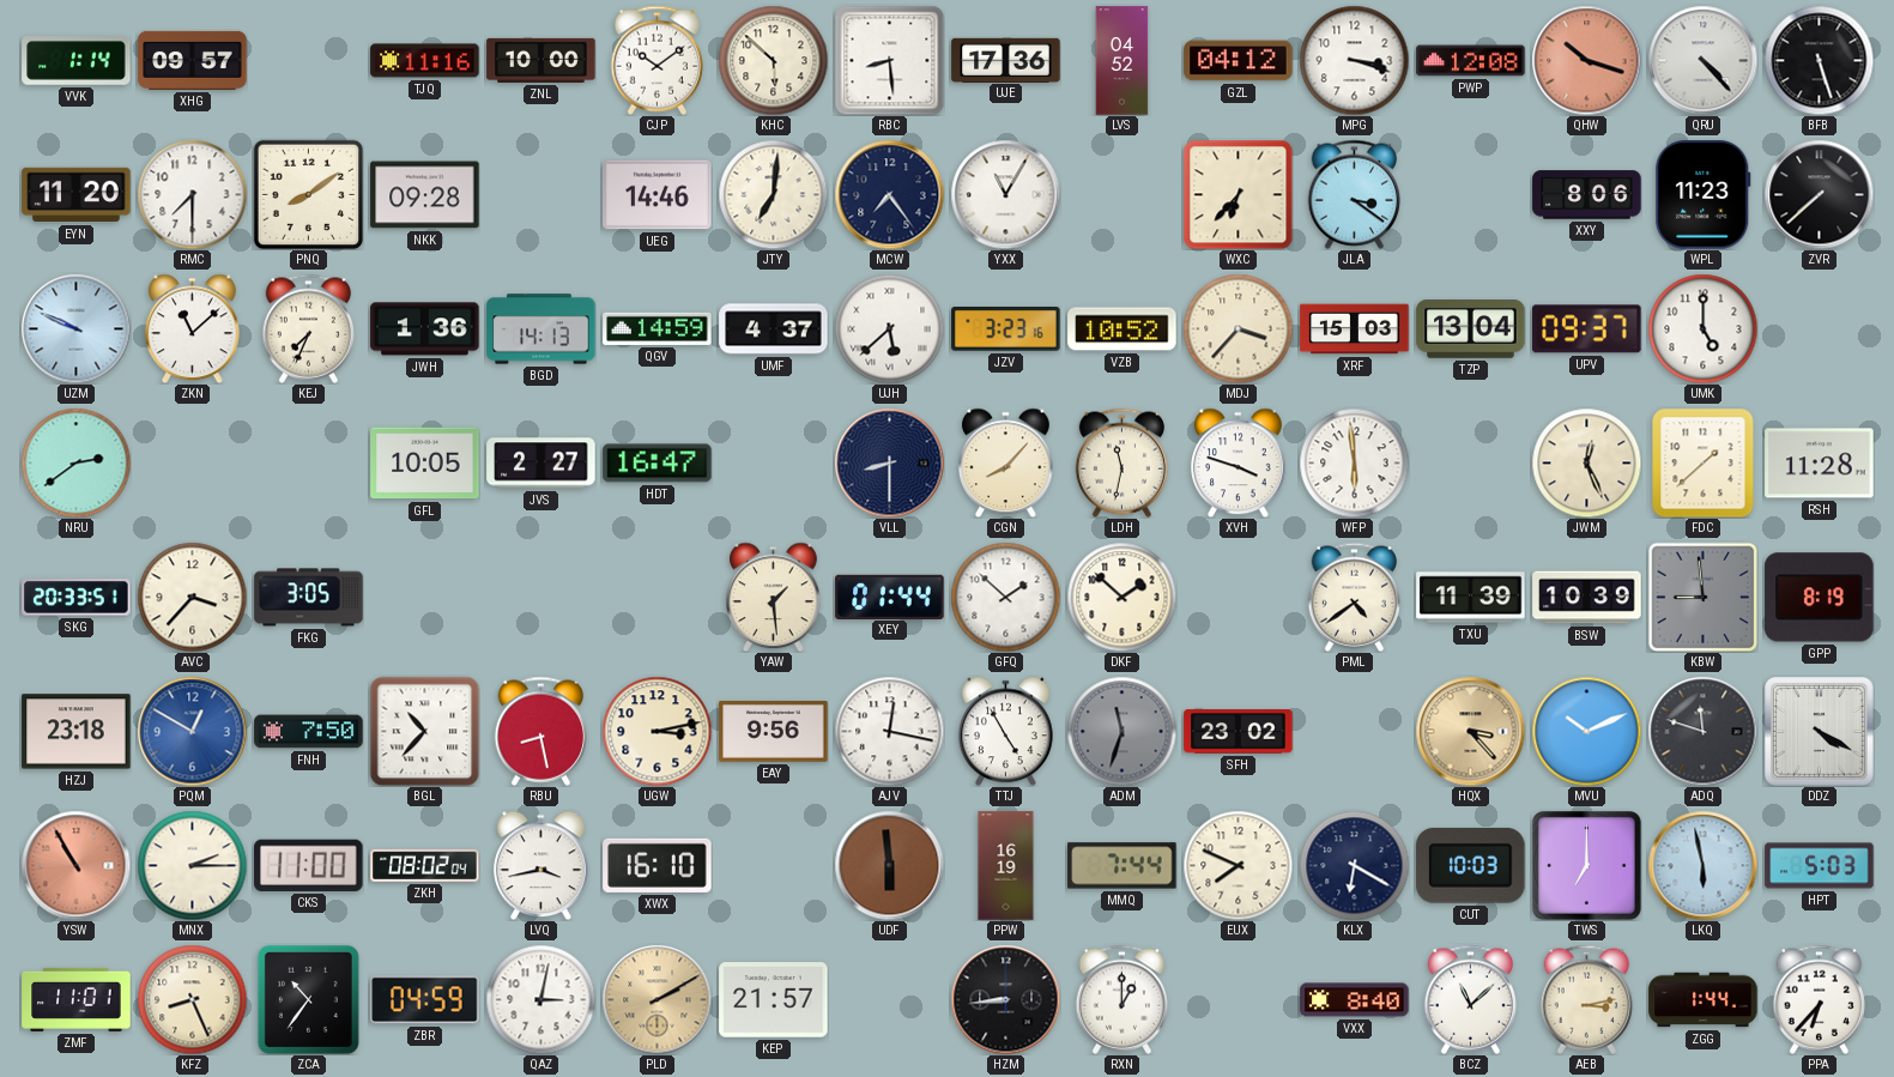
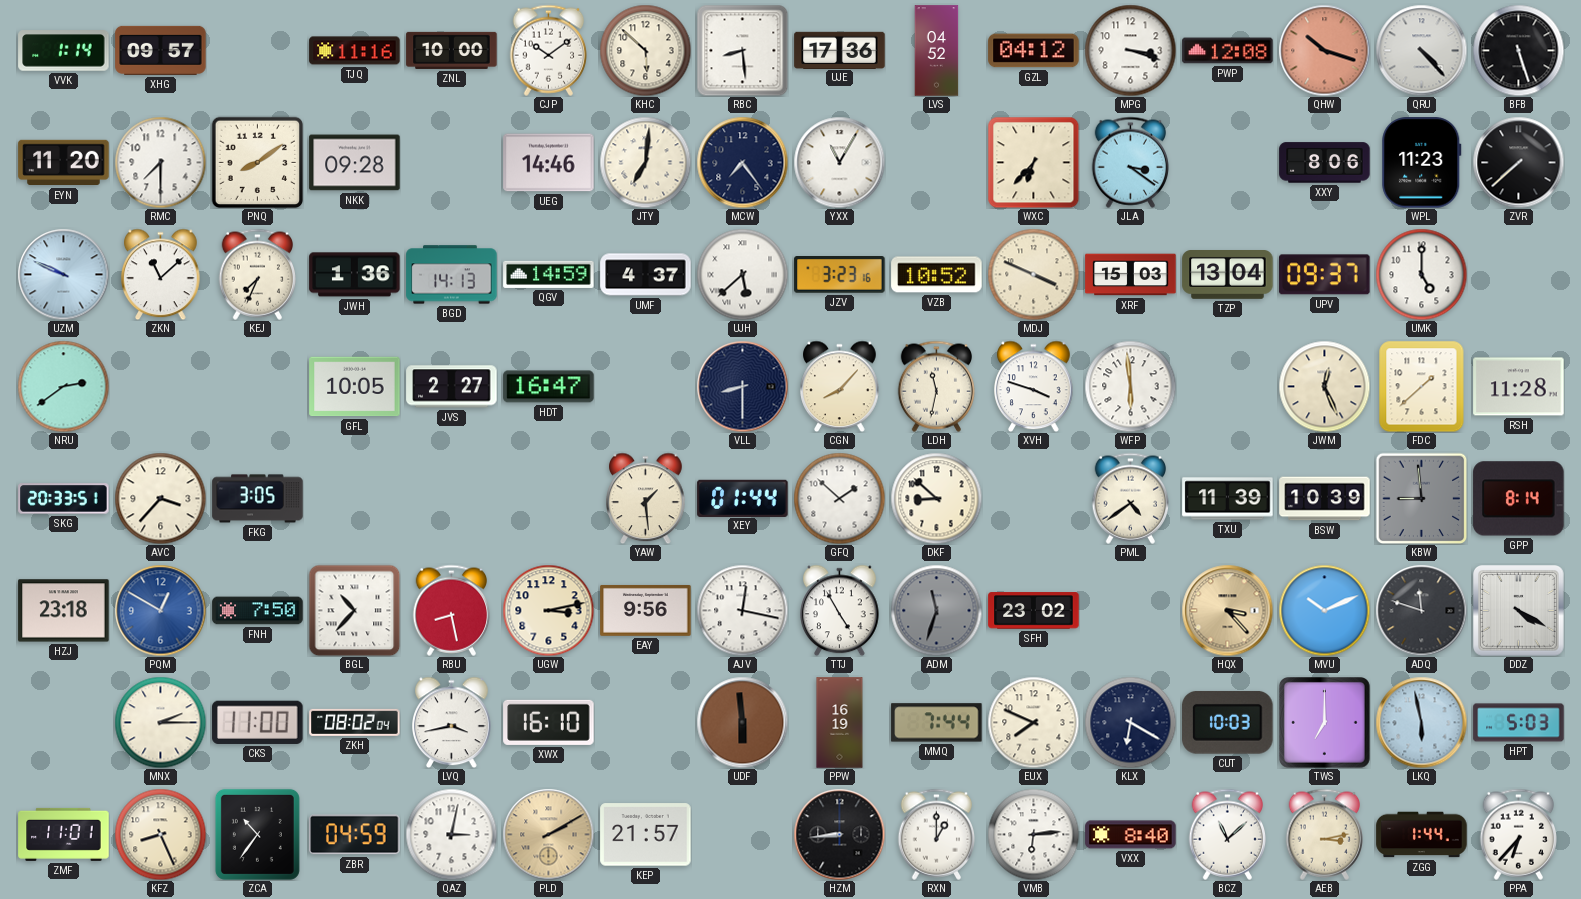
MDJ: 3:37 -> 3:49
DKF: 1:52 -> 8:52
GPP: 8:19 -> 8:14
YSW: 10:55 -> none
VMB: none -> 6:14
